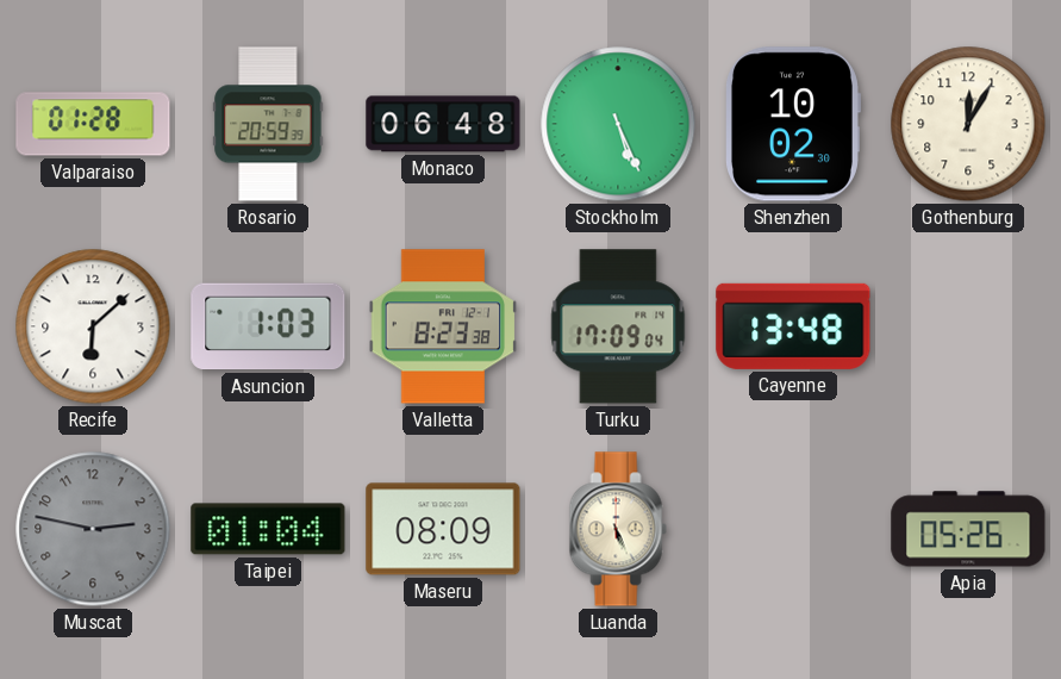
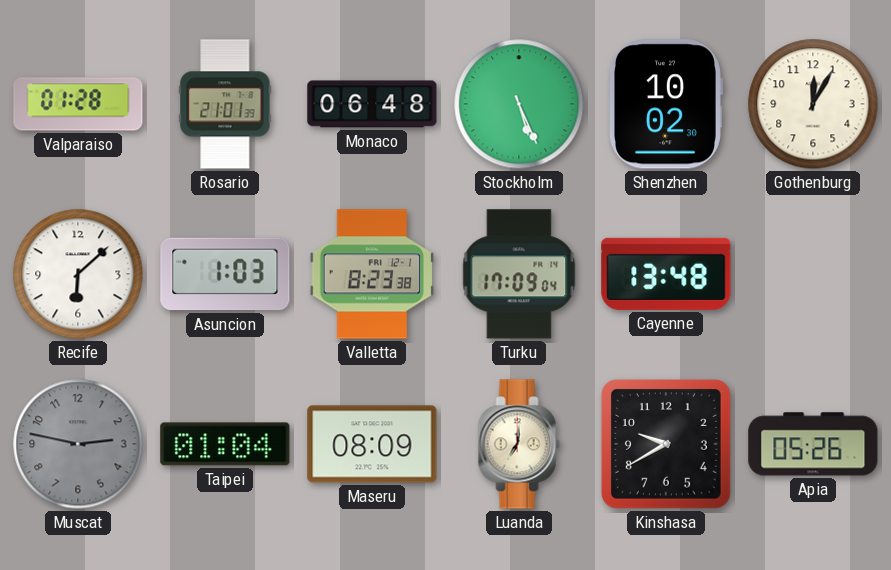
Rosario: 20:59 -> 21:01
Luanda: 5:26 -> 7:01
Kinshasa: none -> 9:40
